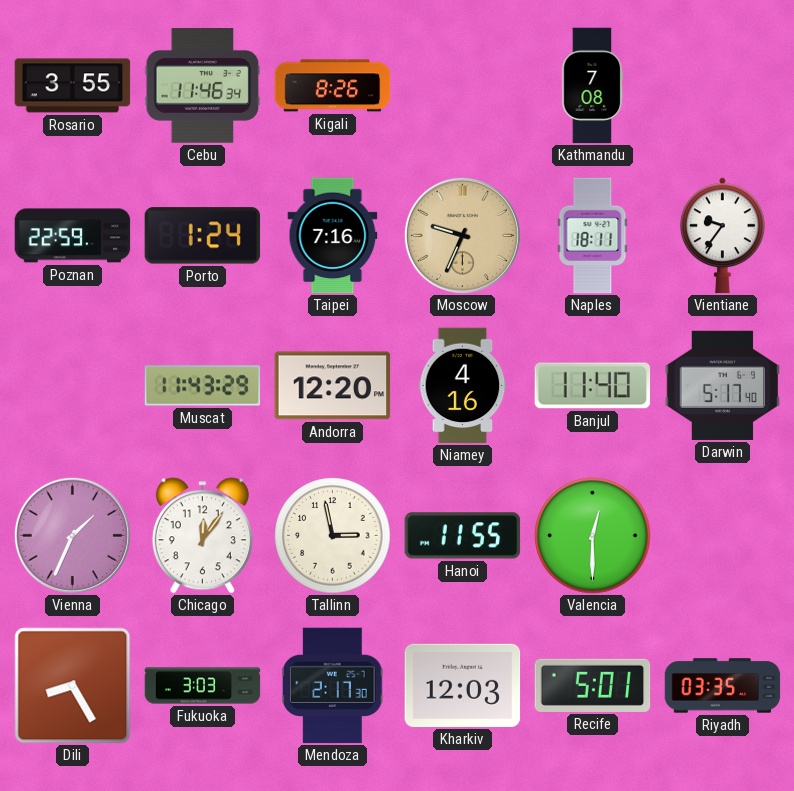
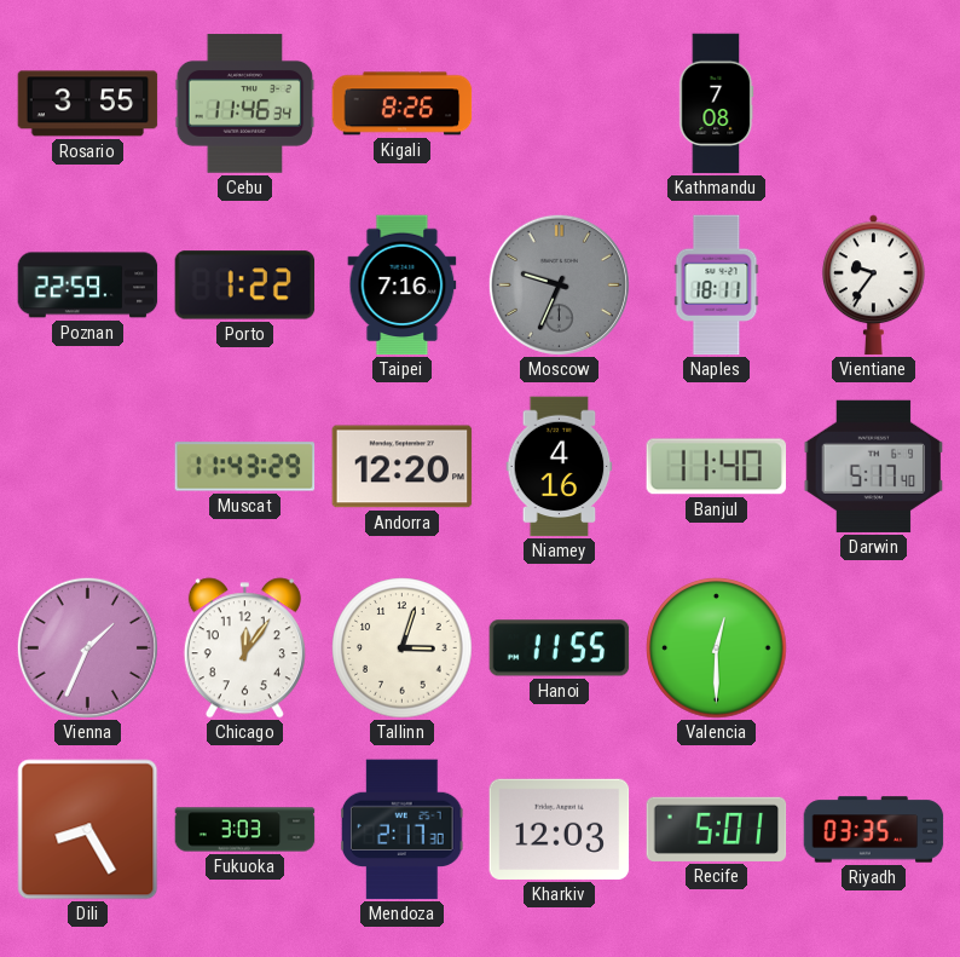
Porto: 1:24 -> 1:22
Moscow dial: champagne -> grey
Tallinn: 2:58 -> 3:03
